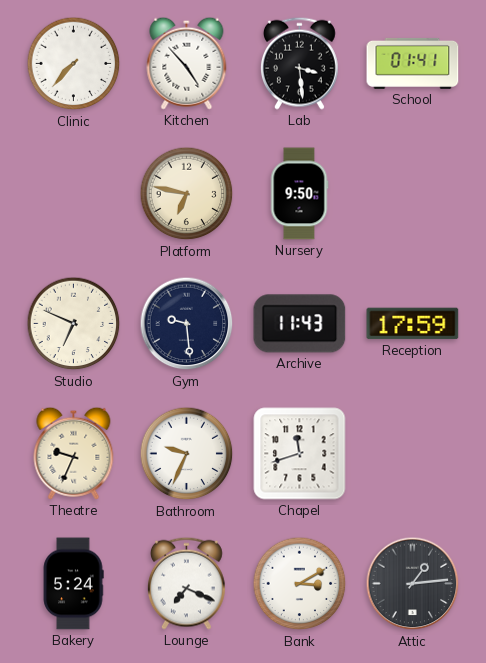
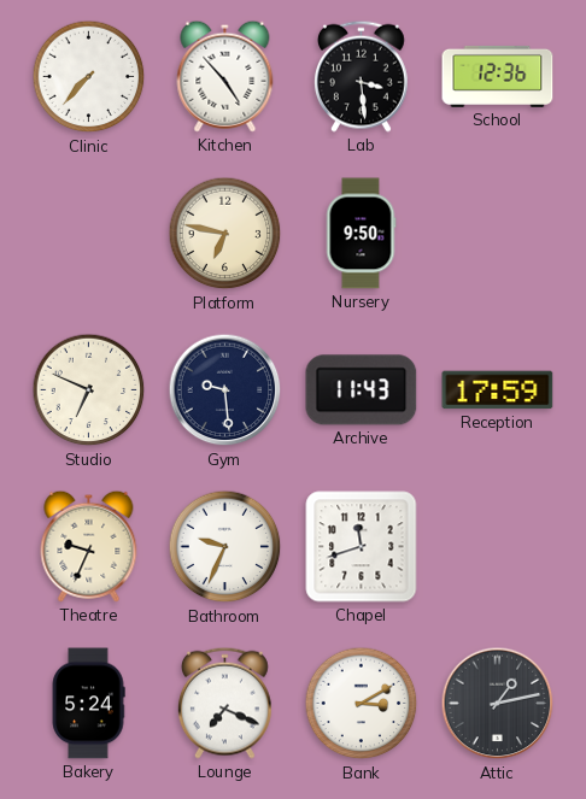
School: 01:41 -> 12:36
Attic: 1:14 -> 1:13
